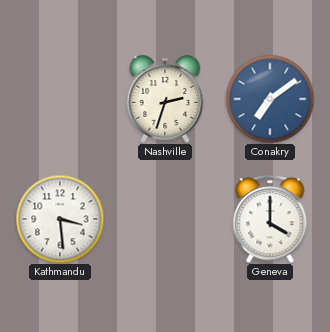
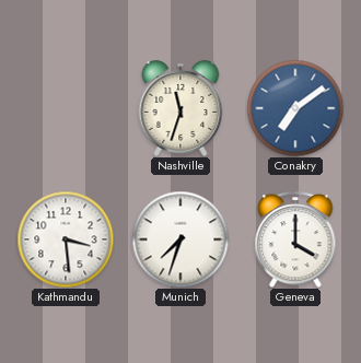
Nashville: 2:33 -> 11:33
Munich: none -> 7:33
